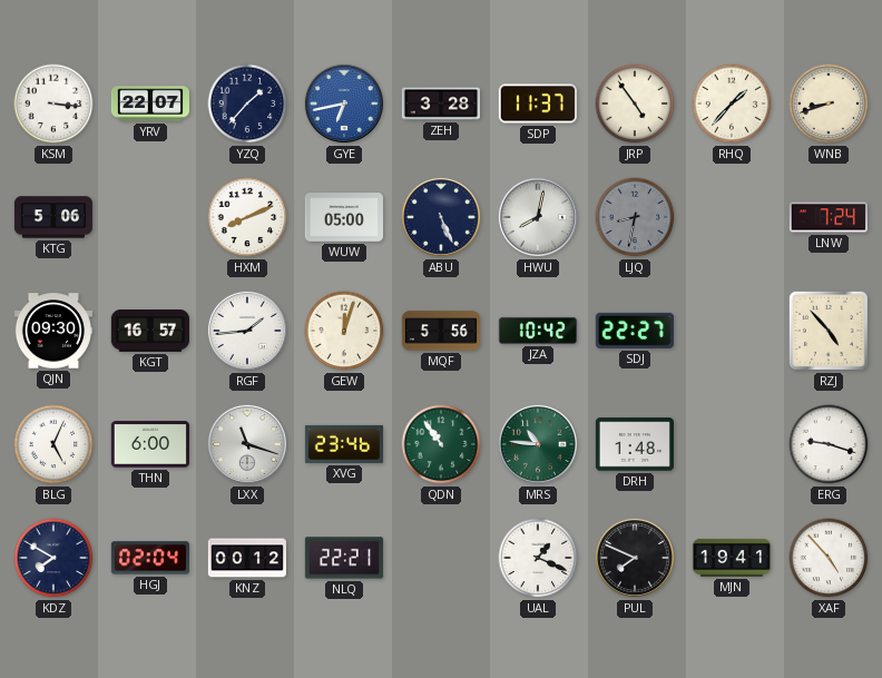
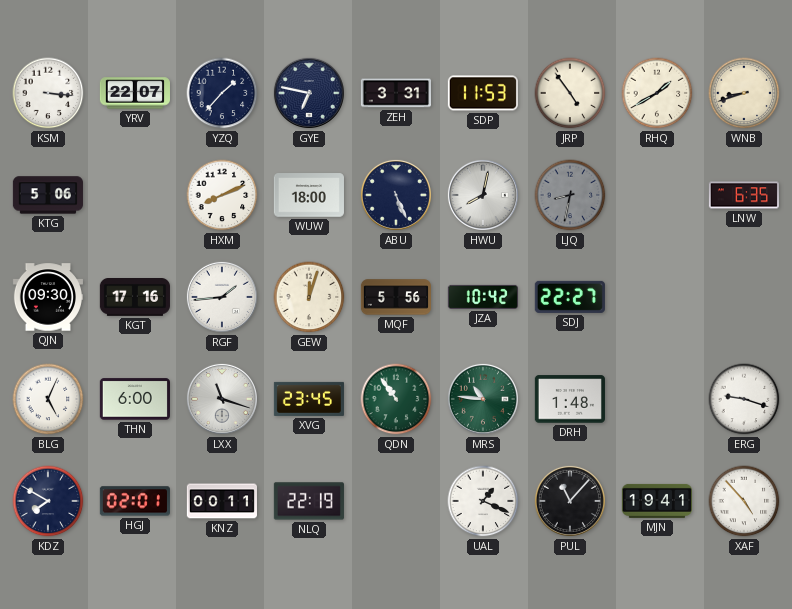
GYE: 6:43 -> 6:47
GYE dial: blue -> navy
ZEH: 3:28 -> 3:31
SDP: 11:37 -> 11:53
RHQ: 1:37 -> 1:40
WUW: 05:00 -> 18:00
LNW: 7:24 -> 6:35
KGT: 16:57 -> 17:16
RZJ: 4:53 -> none
XVG: 23:46 -> 23:45
HGJ: 02:04 -> 02:01
KNZ: 00:12 -> 00:11
NLQ: 22:21 -> 22:19
PUL: 7:49 -> 11:07
